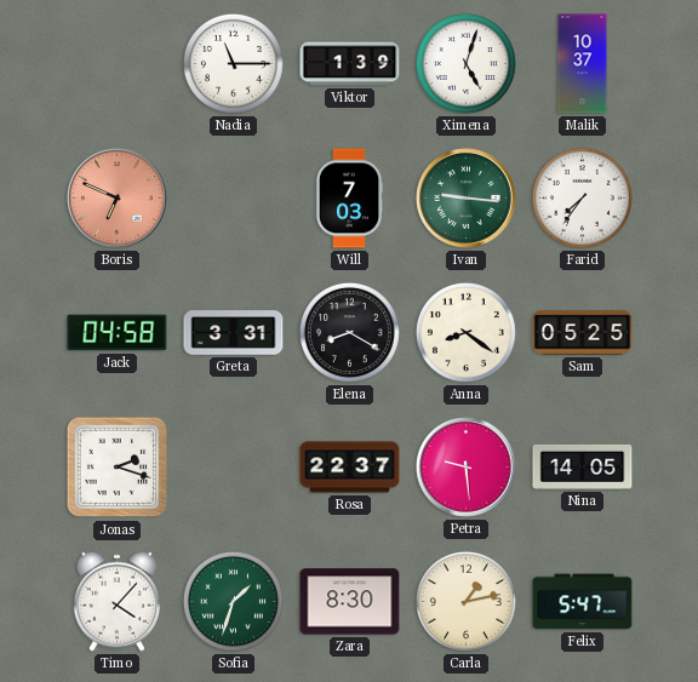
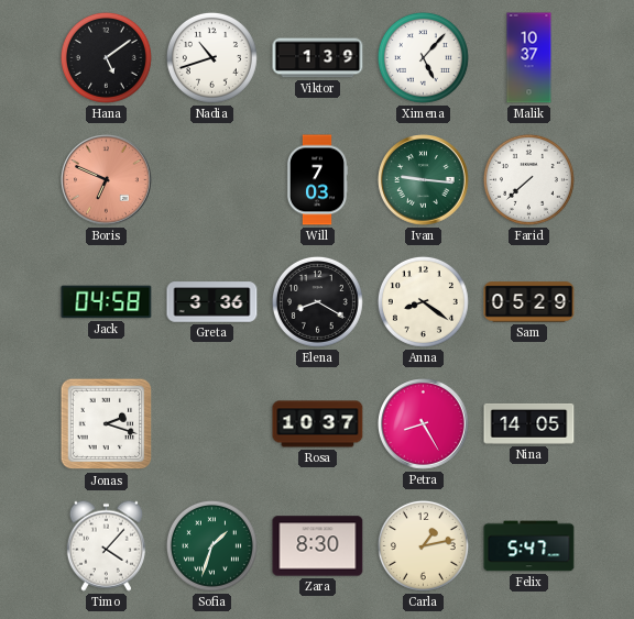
Hana: none -> 5:09
Nadia: 11:15 -> 10:42
Ximena: 5:03 -> 5:07
Farid: 7:36 -> 7:38
Greta: 3:31 -> 3:36
Sam: 05:25 -> 05:29
Rosa: 22:37 -> 10:37
Petra: 9:29 -> 8:25
